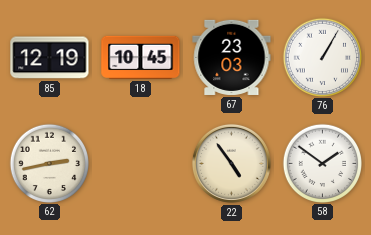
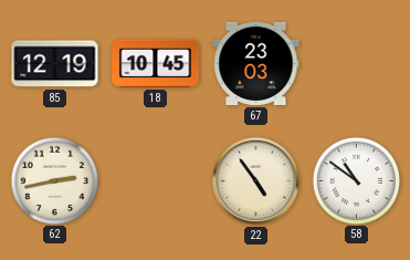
76: 1:05 -> none
58: 1:51 -> 10:51
